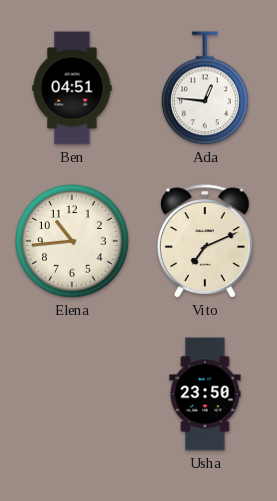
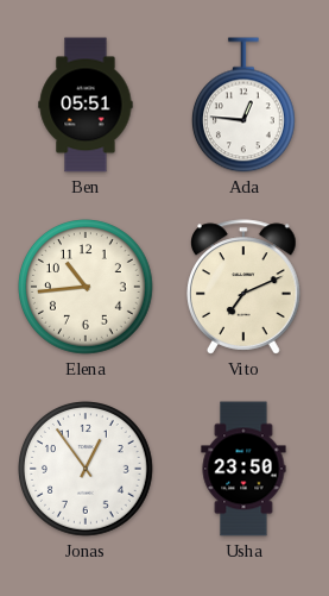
Ben: 04:51 -> 05:51
Jonas: none -> 12:54
